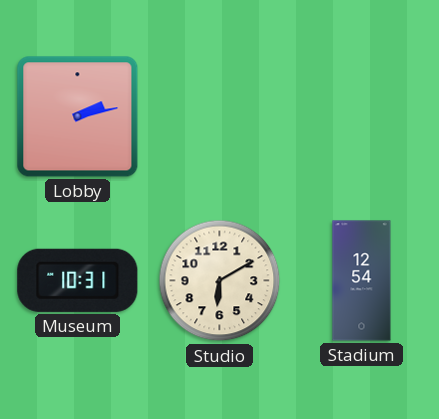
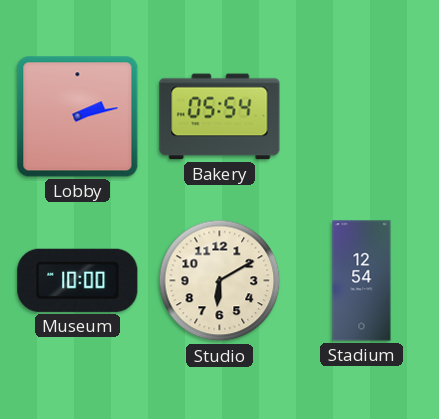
Bakery: none -> 05:54
Museum: 10:31 -> 10:00
